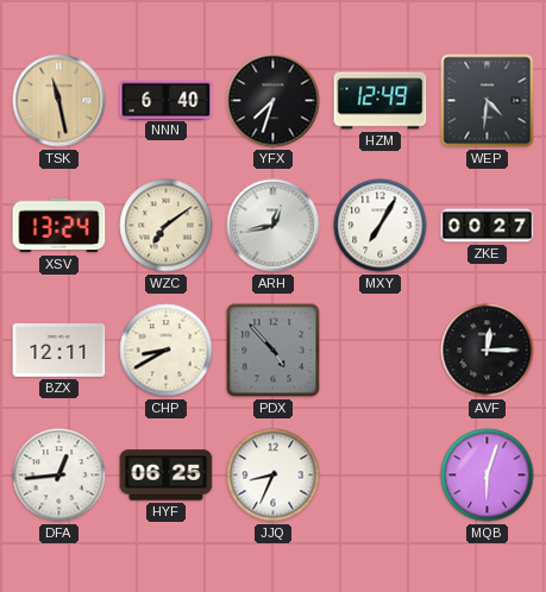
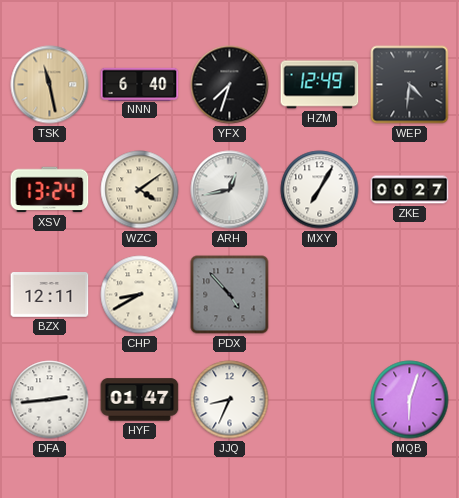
WZC: 7:09 -> 4:09
AVF: 12:15 -> none
DFA: 12:44 -> 2:44
HYF: 06:25 -> 01:47
